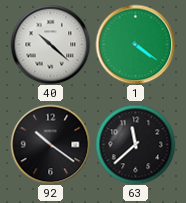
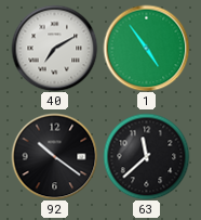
40: 10:22 -> 7:10
1: 4:21 -> 4:54
